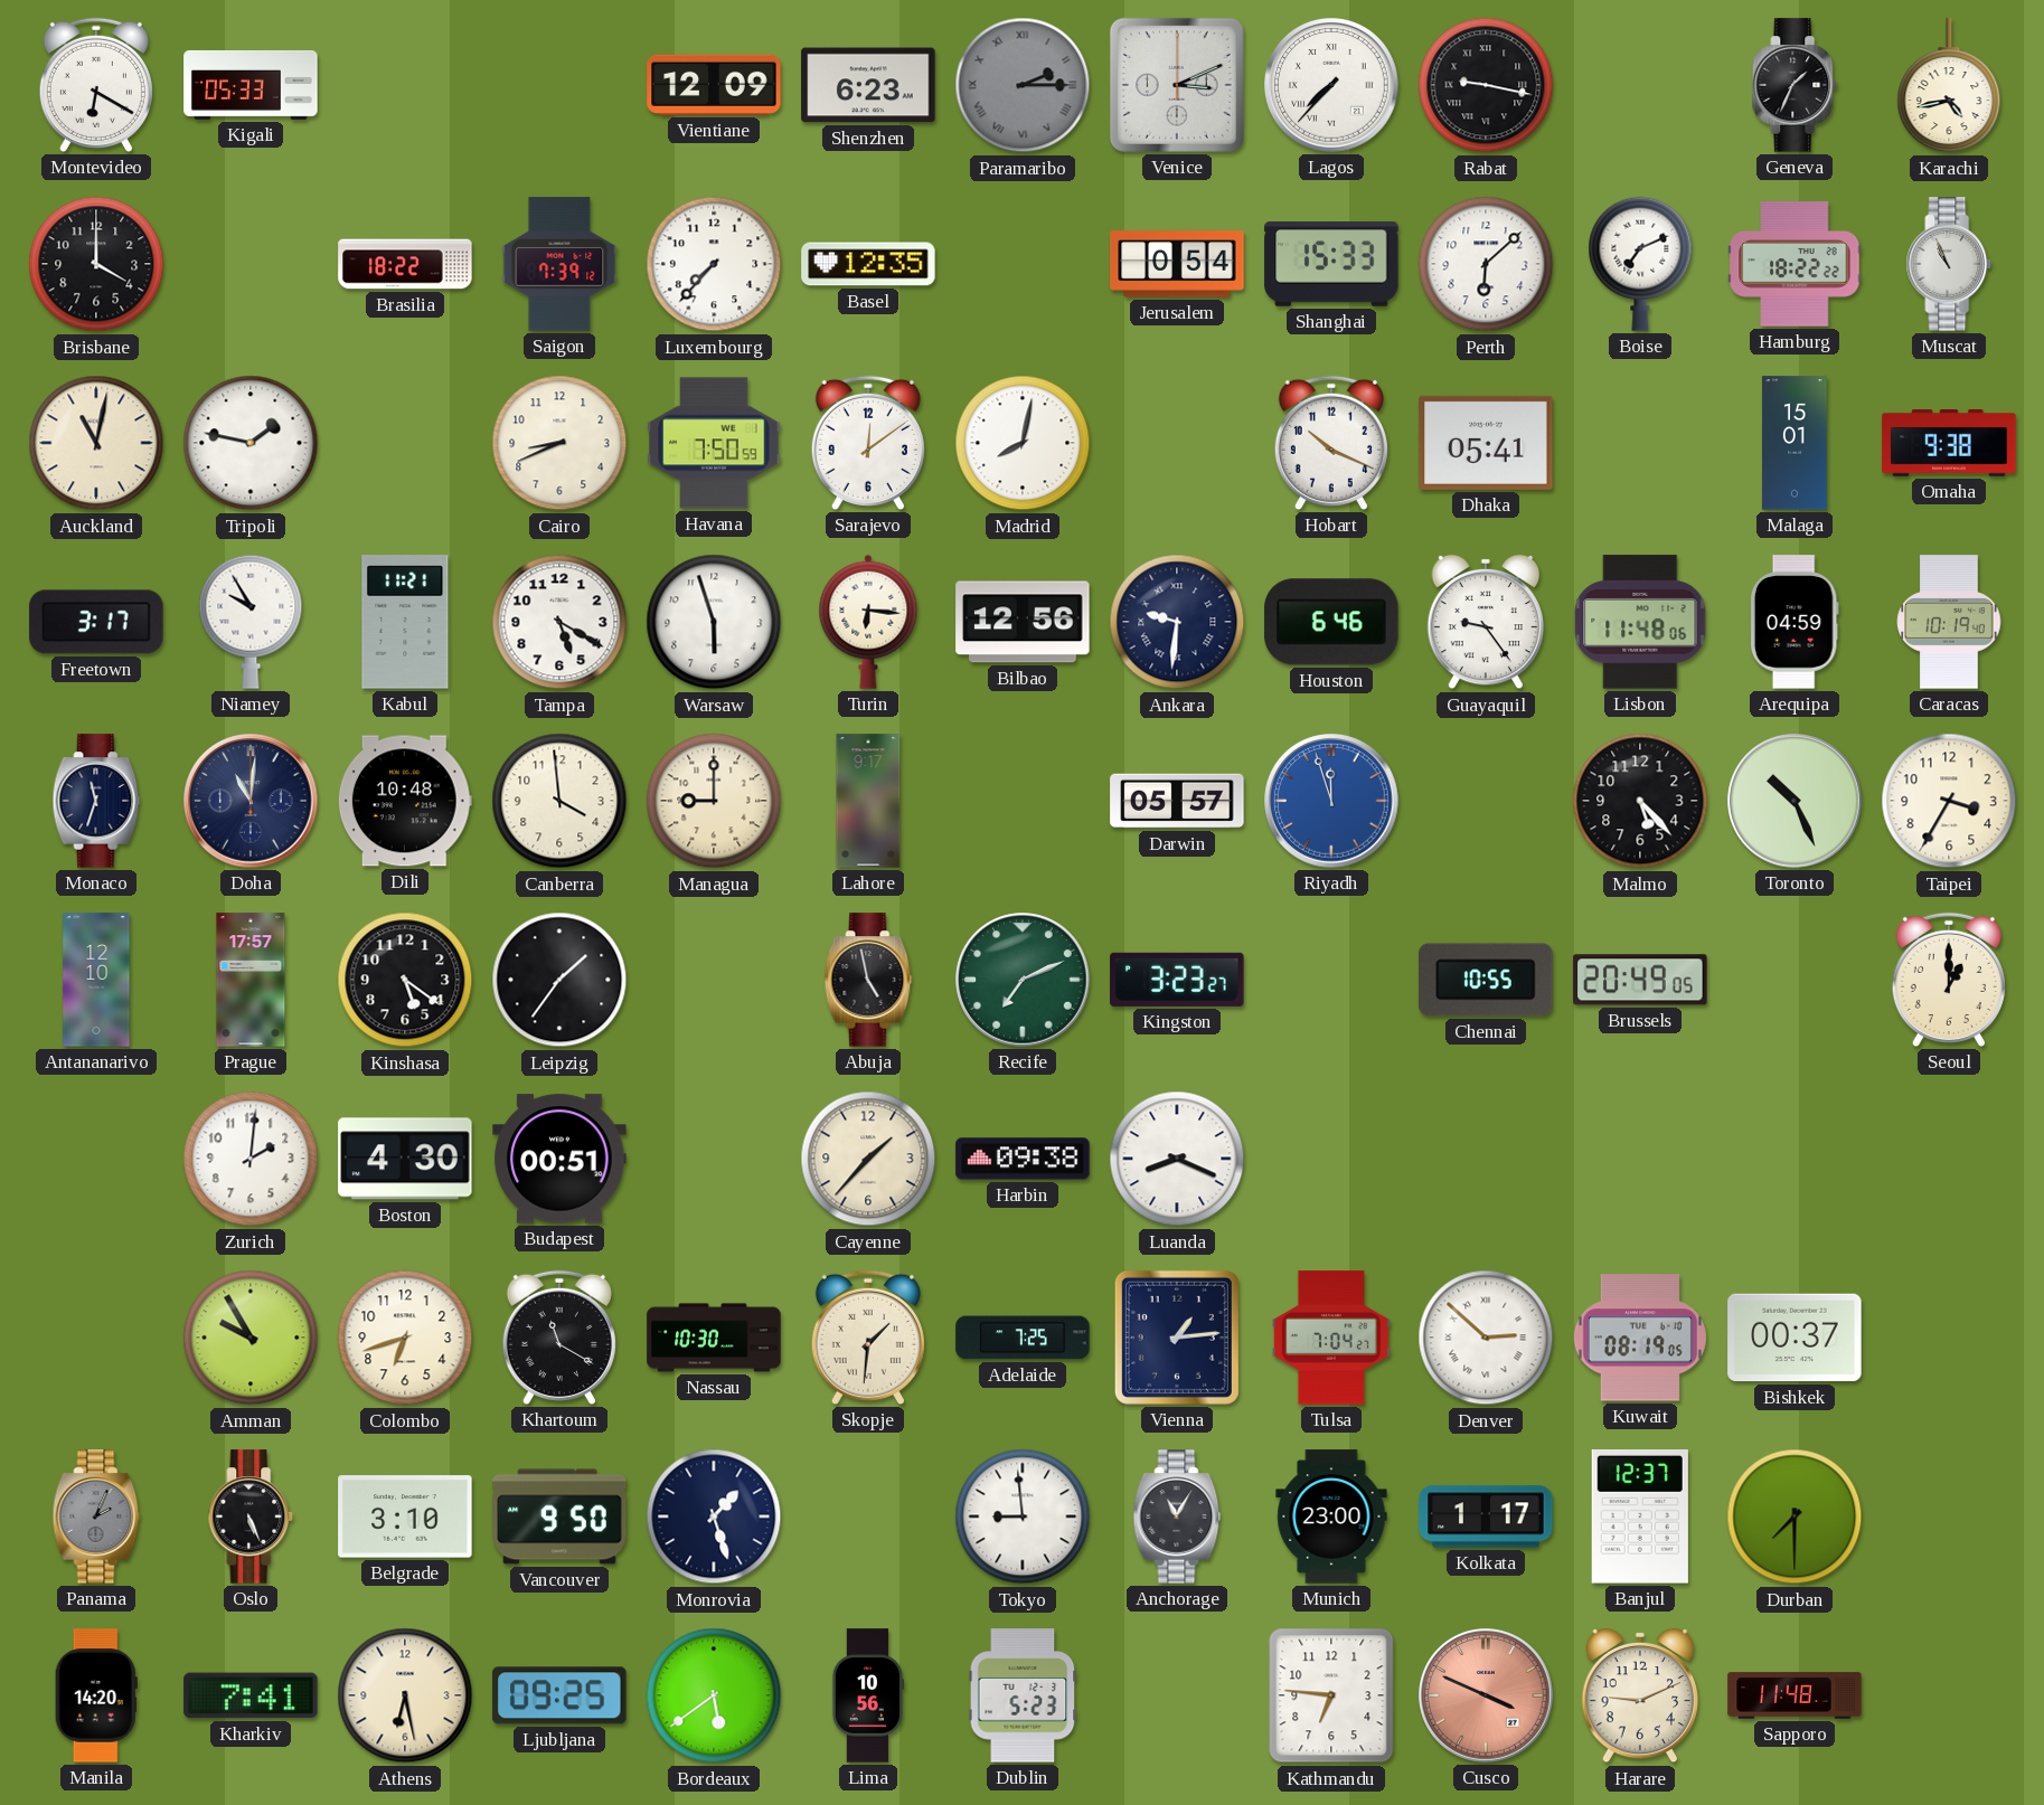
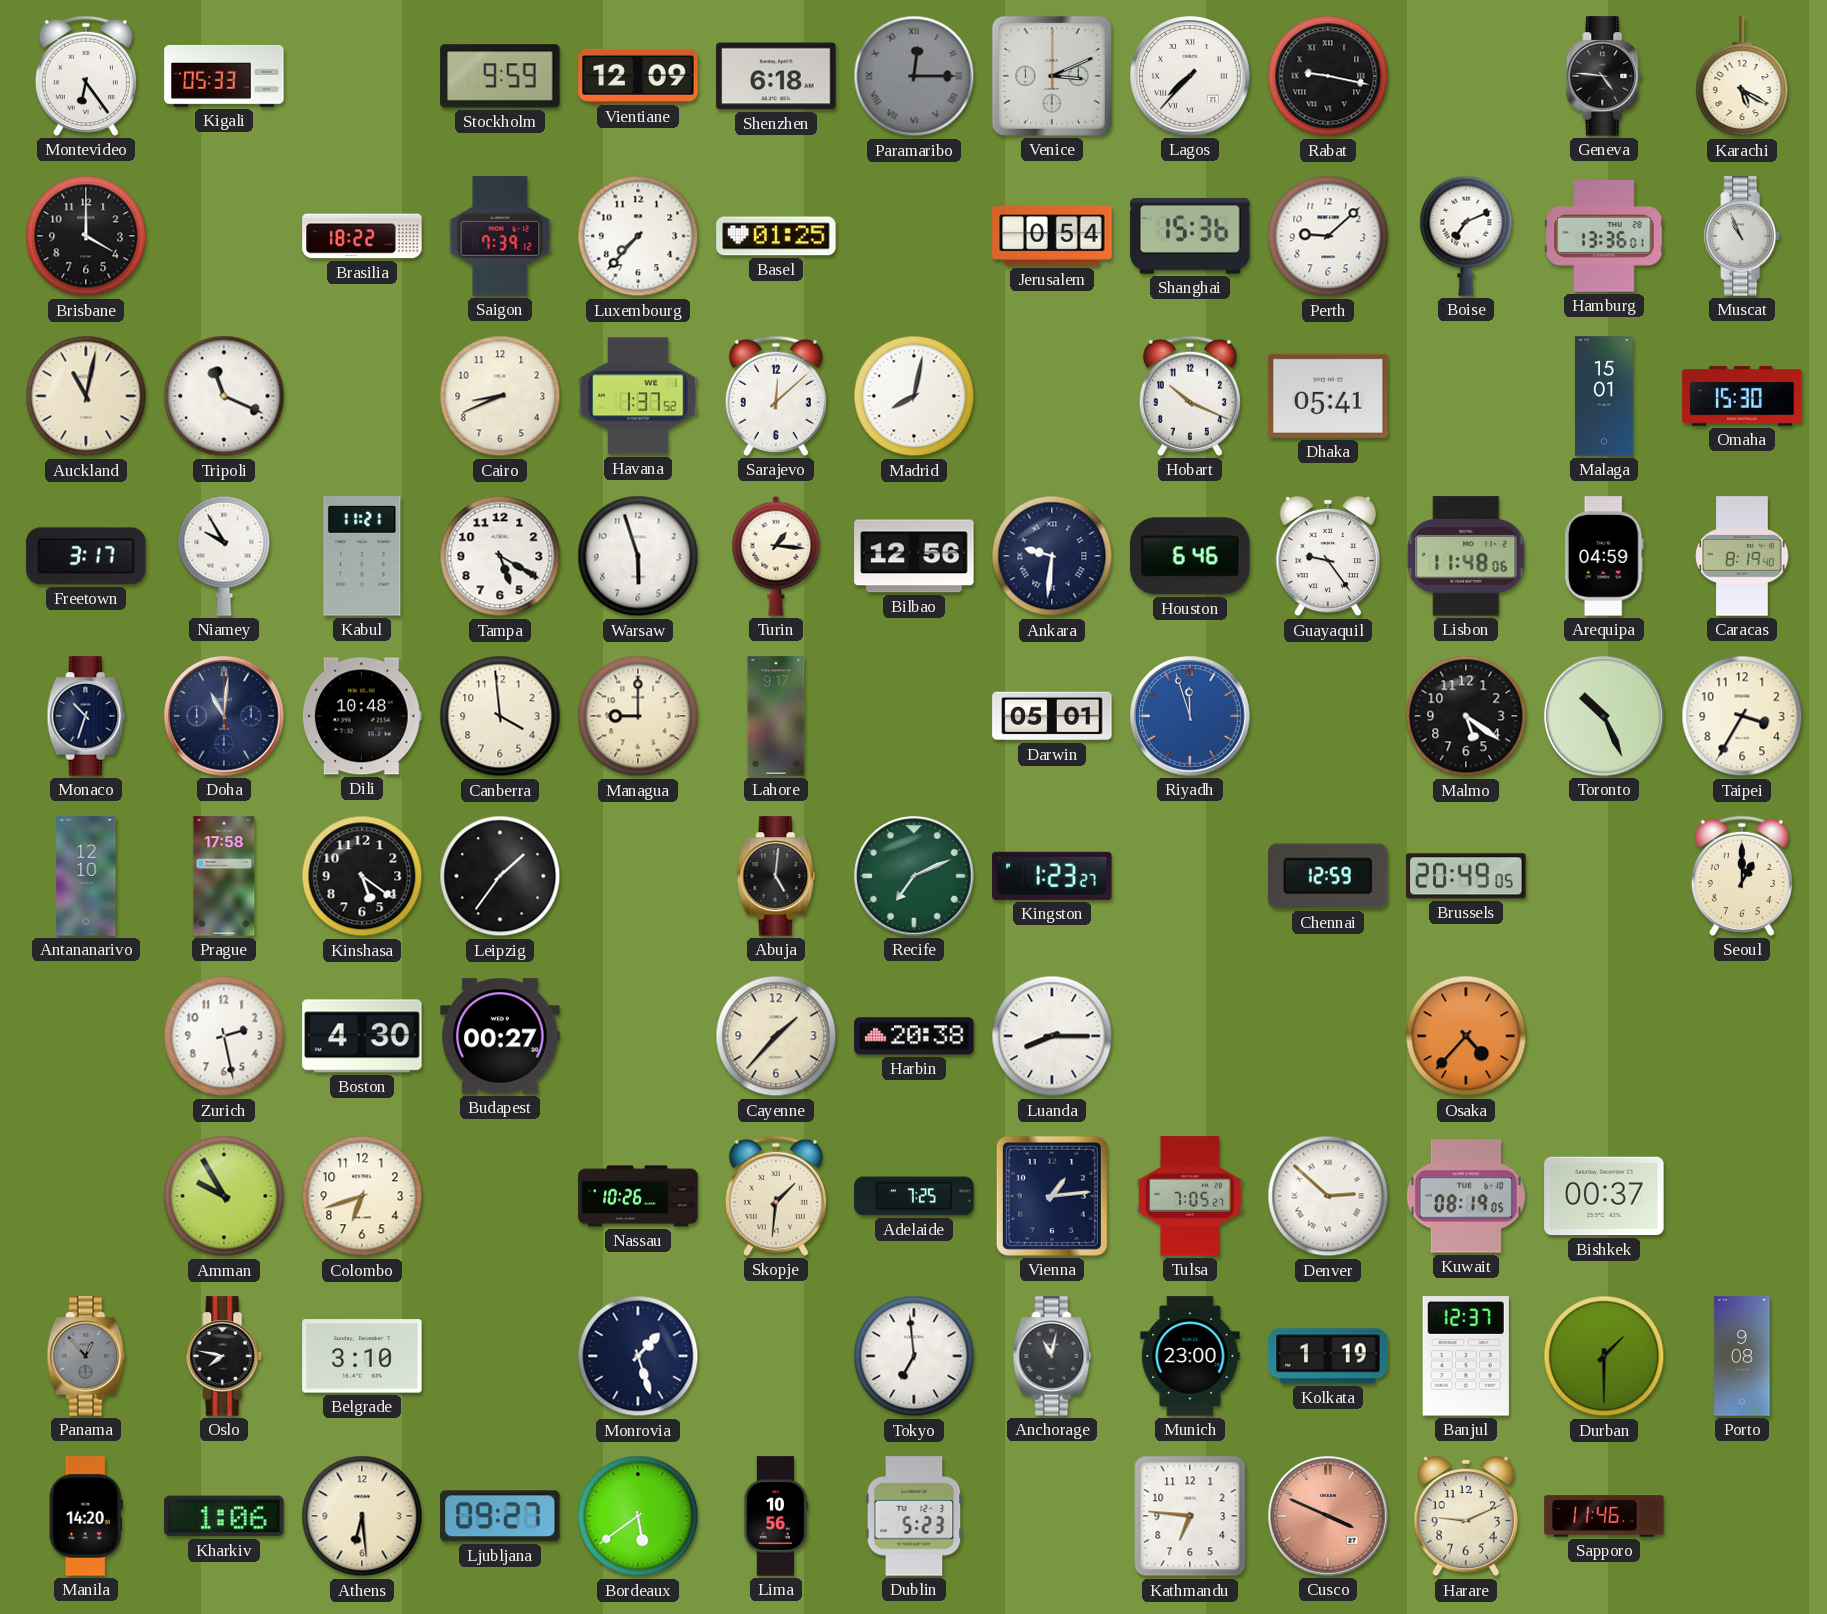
Montevideo: 6:20 -> 6:24
Stockholm: none -> 9:59
Shenzhen: 6:23 -> 6:18
Paramaribo: 2:15 -> 12:15
Geneva: 1:34 -> 4:46
Karachi: 4:43 -> 5:20
Basel: 12:35 -> 01:25
Shanghai: 15:33 -> 15:36
Perth: 6:08 -> 9:08
Hamburg: 18:22 -> 13:36
Tripoli: 1:47 -> 11:19
Havana: 7:50 -> 1:37
Sarajevo: 12:09 -> 12:08
Omaha: 9:38 -> 15:30
Turin: 6:16 -> 1:16
Caracas: 10:19 -> 8:19
Monaco: 11:33 -> 10:33
Darwin: 05:57 -> 05:01
Malmo: 5:23 -> 5:21
Prague: 17:57 -> 17:58
Abuja: 4:58 -> 5:01
Kingston: 3:23 -> 1:23
Chennai: 10:55 -> 12:59
Zurich: 2:01 -> 2:28
Budapest: 00:51 -> 00:27
Harbin: 09:38 -> 20:38
Luanda: 8:19 -> 8:15
Osaka: none -> 4:37
Khartoum: 11:20 -> none
Nassau: 10:30 -> 10:26
Tulsa: 7:04 -> 7:05
Panama: 2:04 -> 12:53
Oslo: 5:26 -> 7:47
Vancouver: 9:50 -> none
Tokyo: 8:59 -> 6:59
Anchorage: 11:05 -> 11:02
Kolkata: 1:17 -> 1:19
Durban: 7:30 -> 1:30
Porto: none -> 9:08
Kharkiv: 7:41 -> 1:06
Athens: 6:28 -> 6:29
Ljubljana: 09:25 -> 09:27
Sapporo: 11:48 -> 11:46
